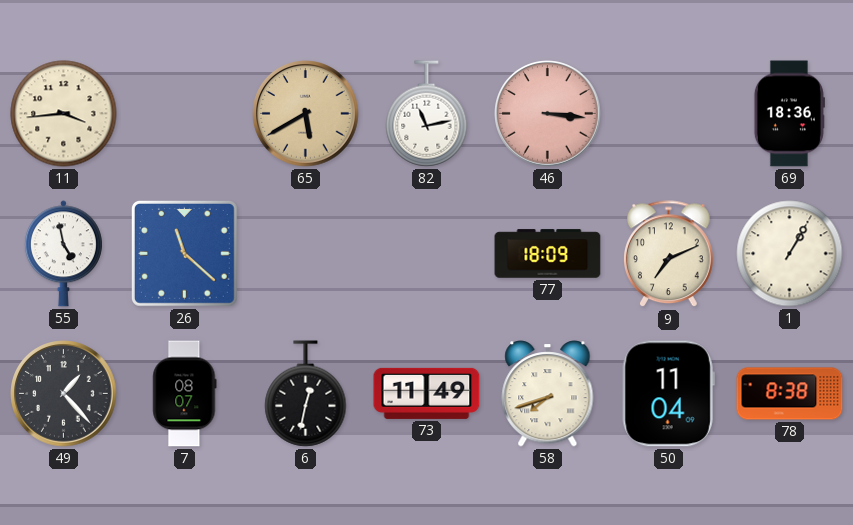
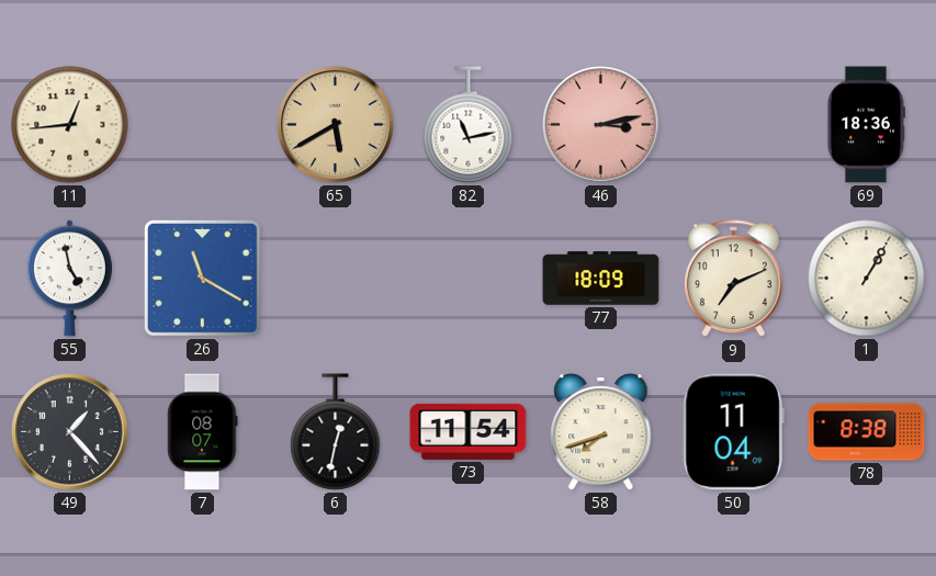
11: 3:44 -> 12:44
46: 3:16 -> 3:13
26: 11:22 -> 11:20
73: 11:49 -> 11:54
